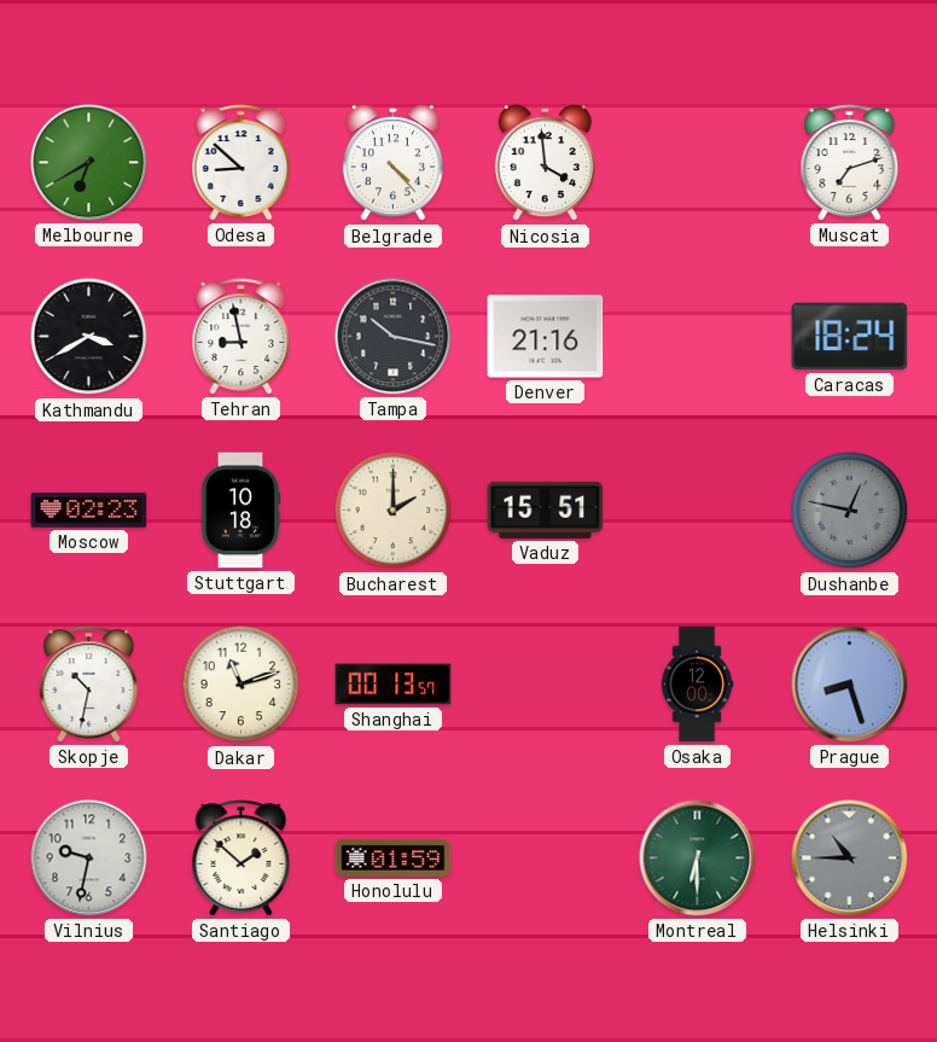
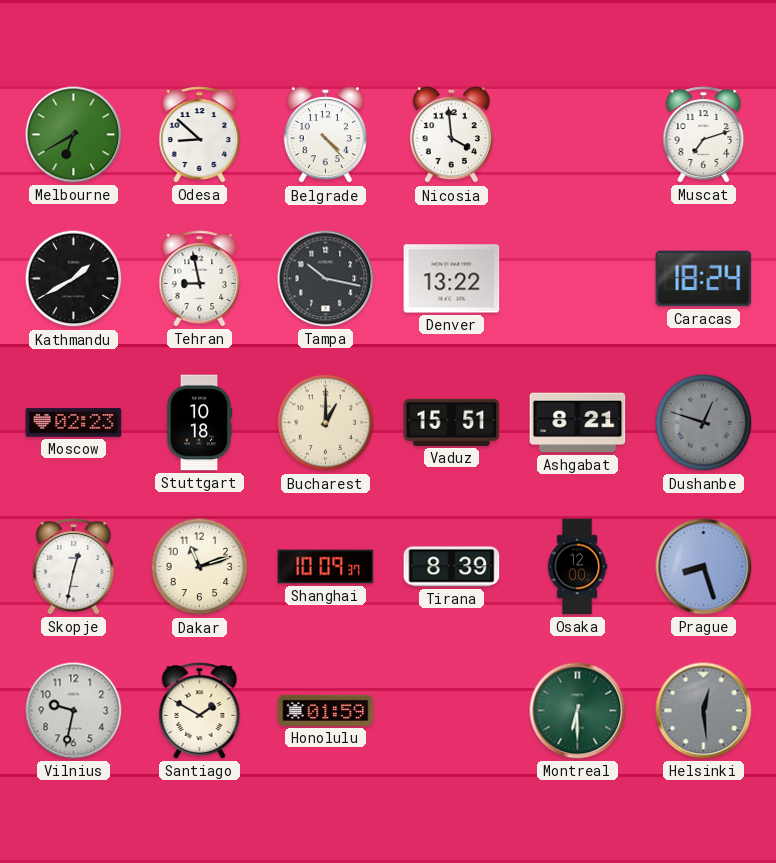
Kathmandu: 3:40 -> 1:40
Denver: 21:16 -> 13:22
Bucharest: 2:00 -> 1:00
Ashgabat: none -> 8:21
Dushanbe: 12:47 -> 12:48
Skopje: 10:32 -> 12:32
Shanghai: 00:13 -> 10:09
Tirana: none -> 8:39
Santiago: 1:52 -> 1:50
Helsinki: 10:45 -> 12:29
